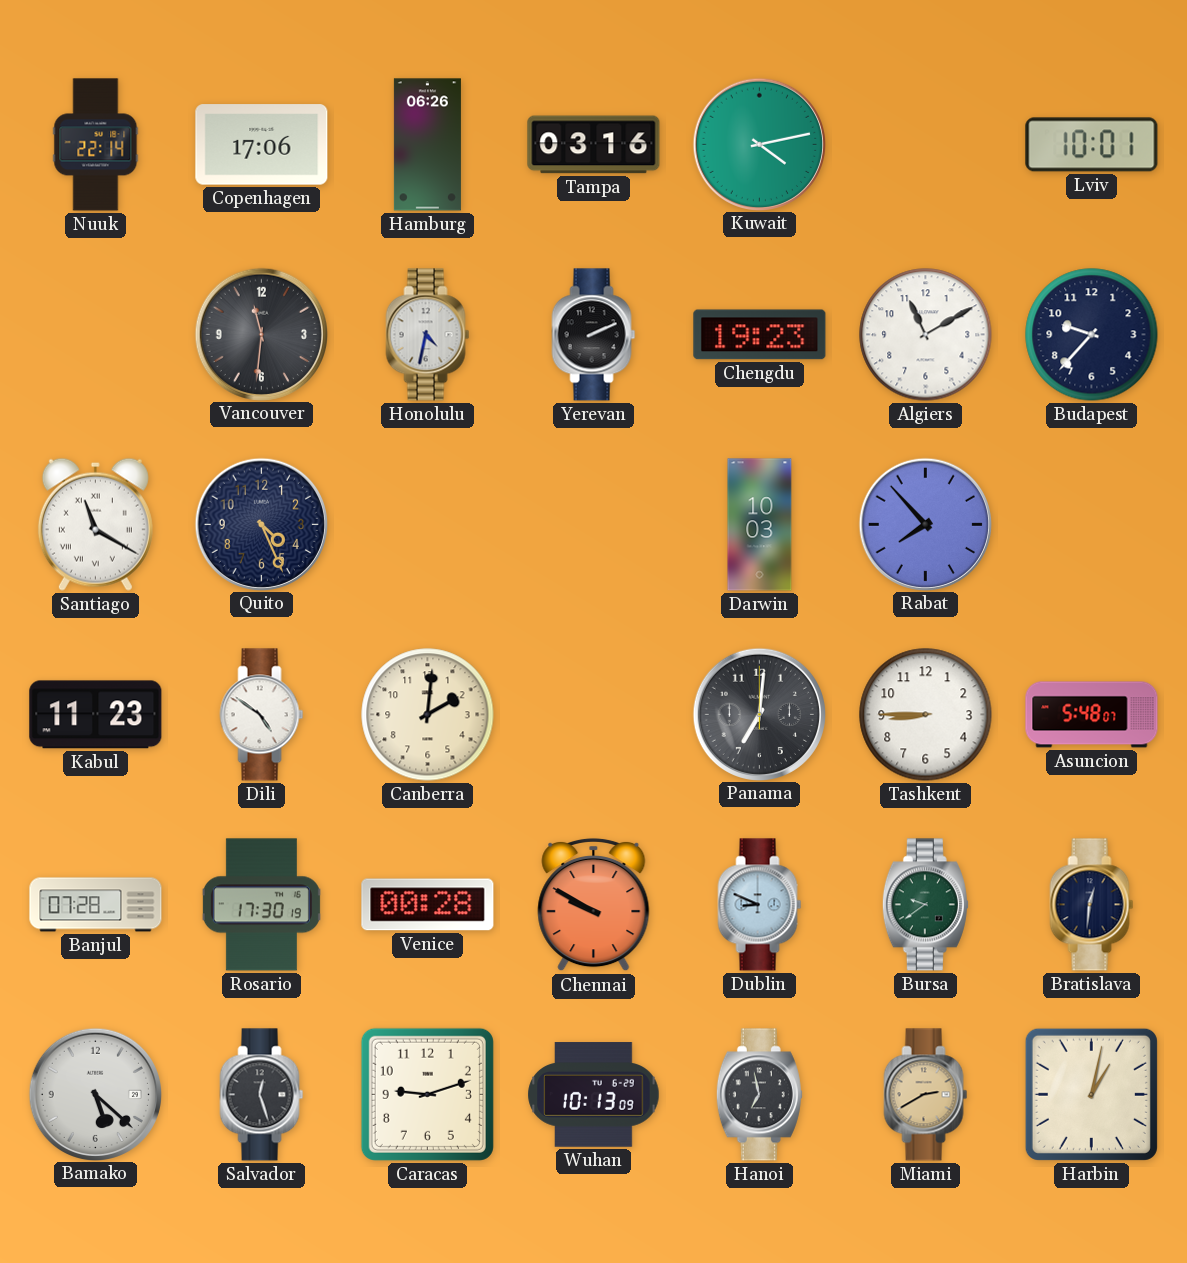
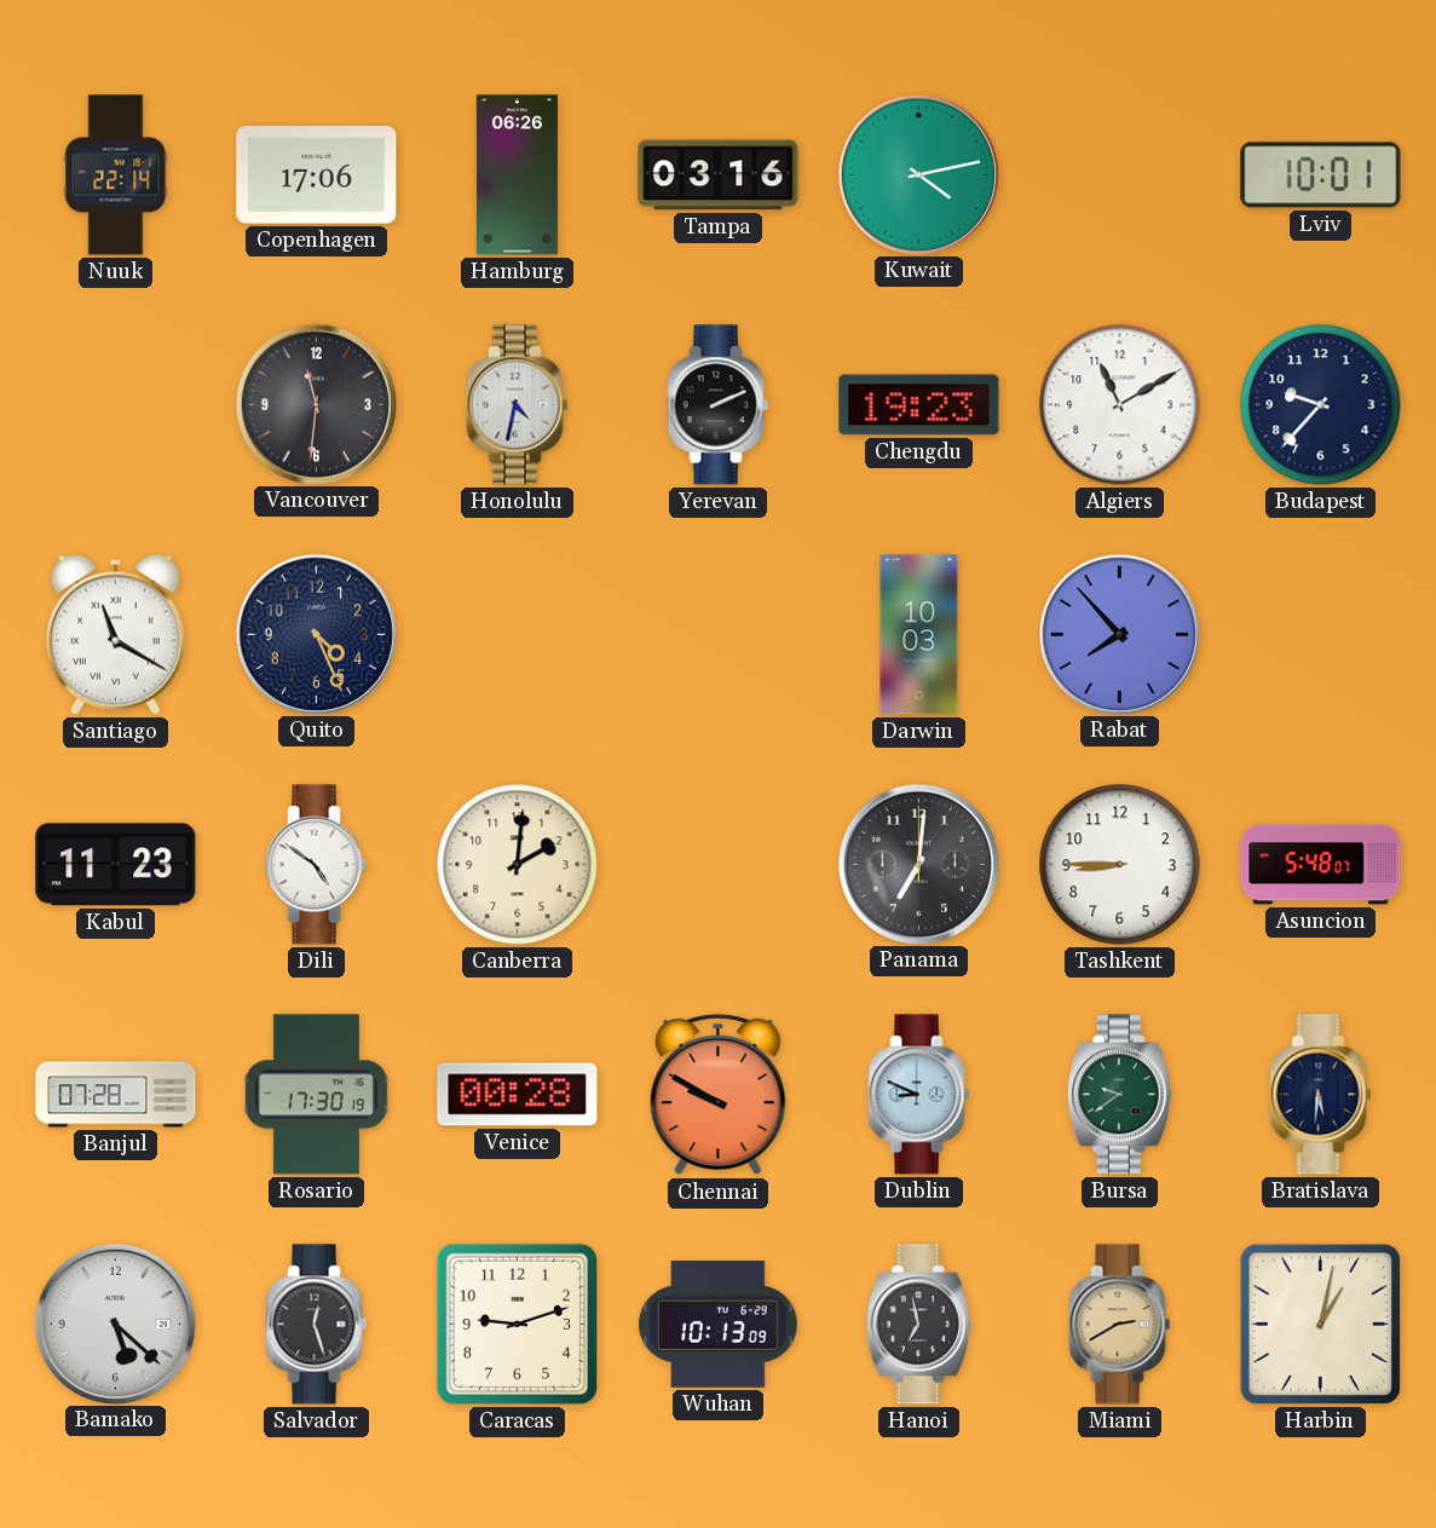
Bratislava: 12:31 -> 5:31
